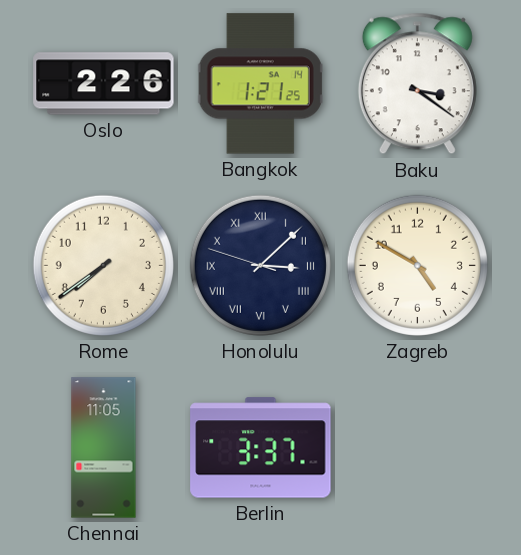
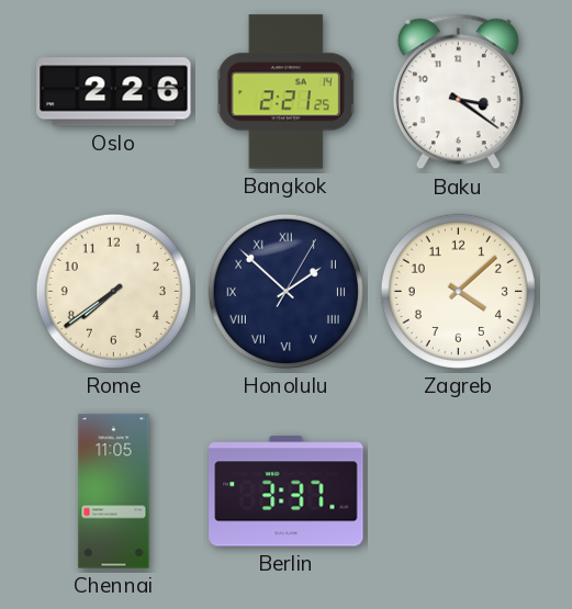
Bangkok: 1:21 -> 2:21
Honolulu: 3:07 -> 1:52
Zagreb: 4:50 -> 4:08
